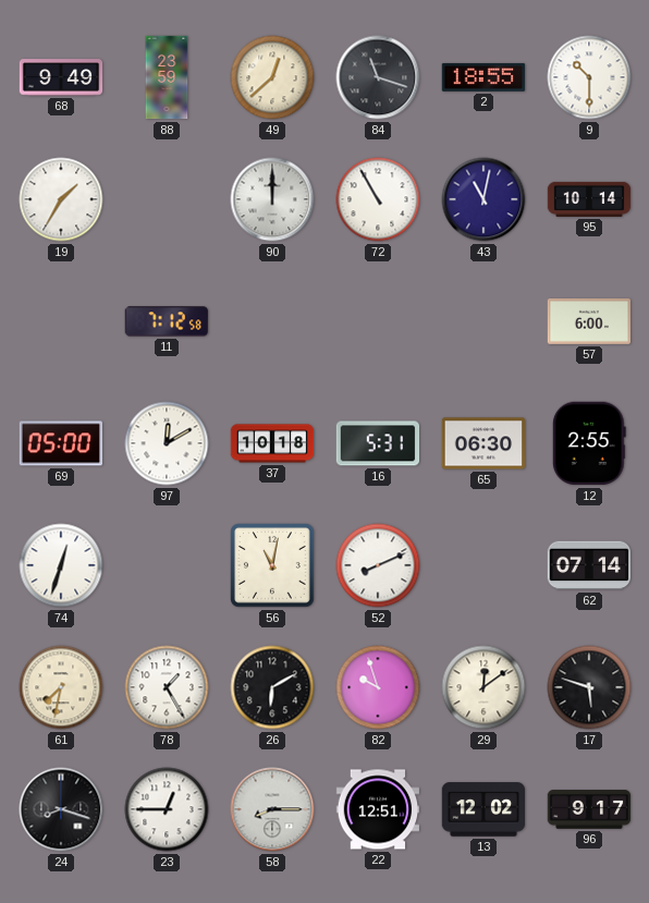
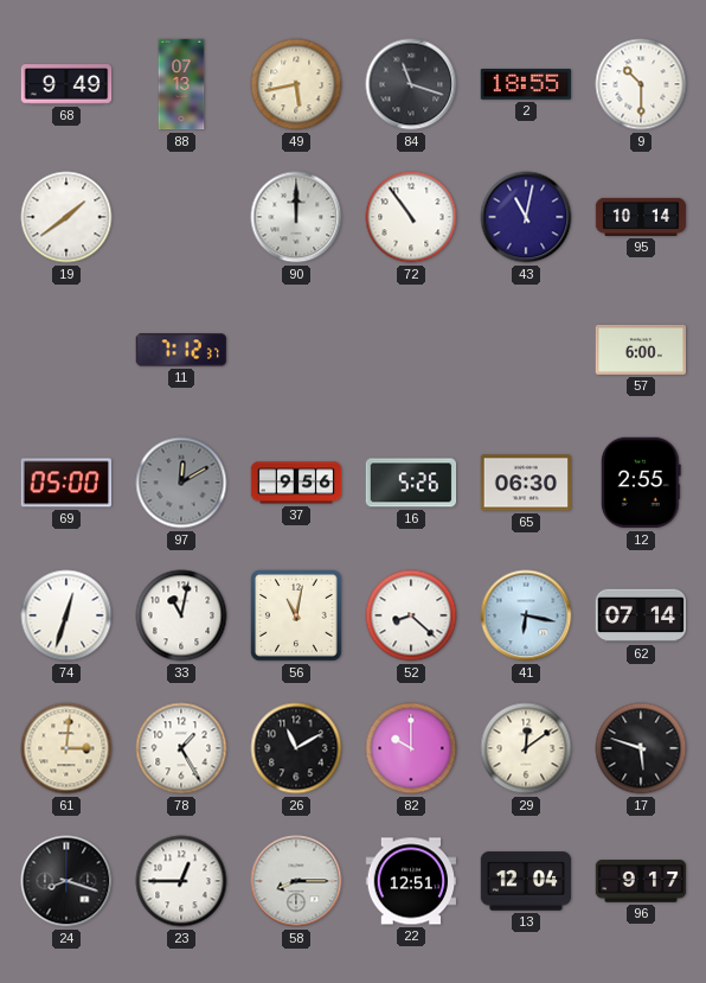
88: 23:59 -> 07:13
49: 12:38 -> 5:43
19: 1:35 -> 1:39
72: 10:55 -> 10:54
11: 7:12:58 -> 7:12:37
97 dial: white -> grey
37: 10:18 -> 9:56
16: 5:31 -> 5:26
33: none -> 11:02
52: 8:11 -> 8:22
41: none -> 6:17
61: 7:32 -> 3:01
26: 6:10 -> 11:10
82: 9:57 -> 10:00
13: 12:02 -> 12:04
